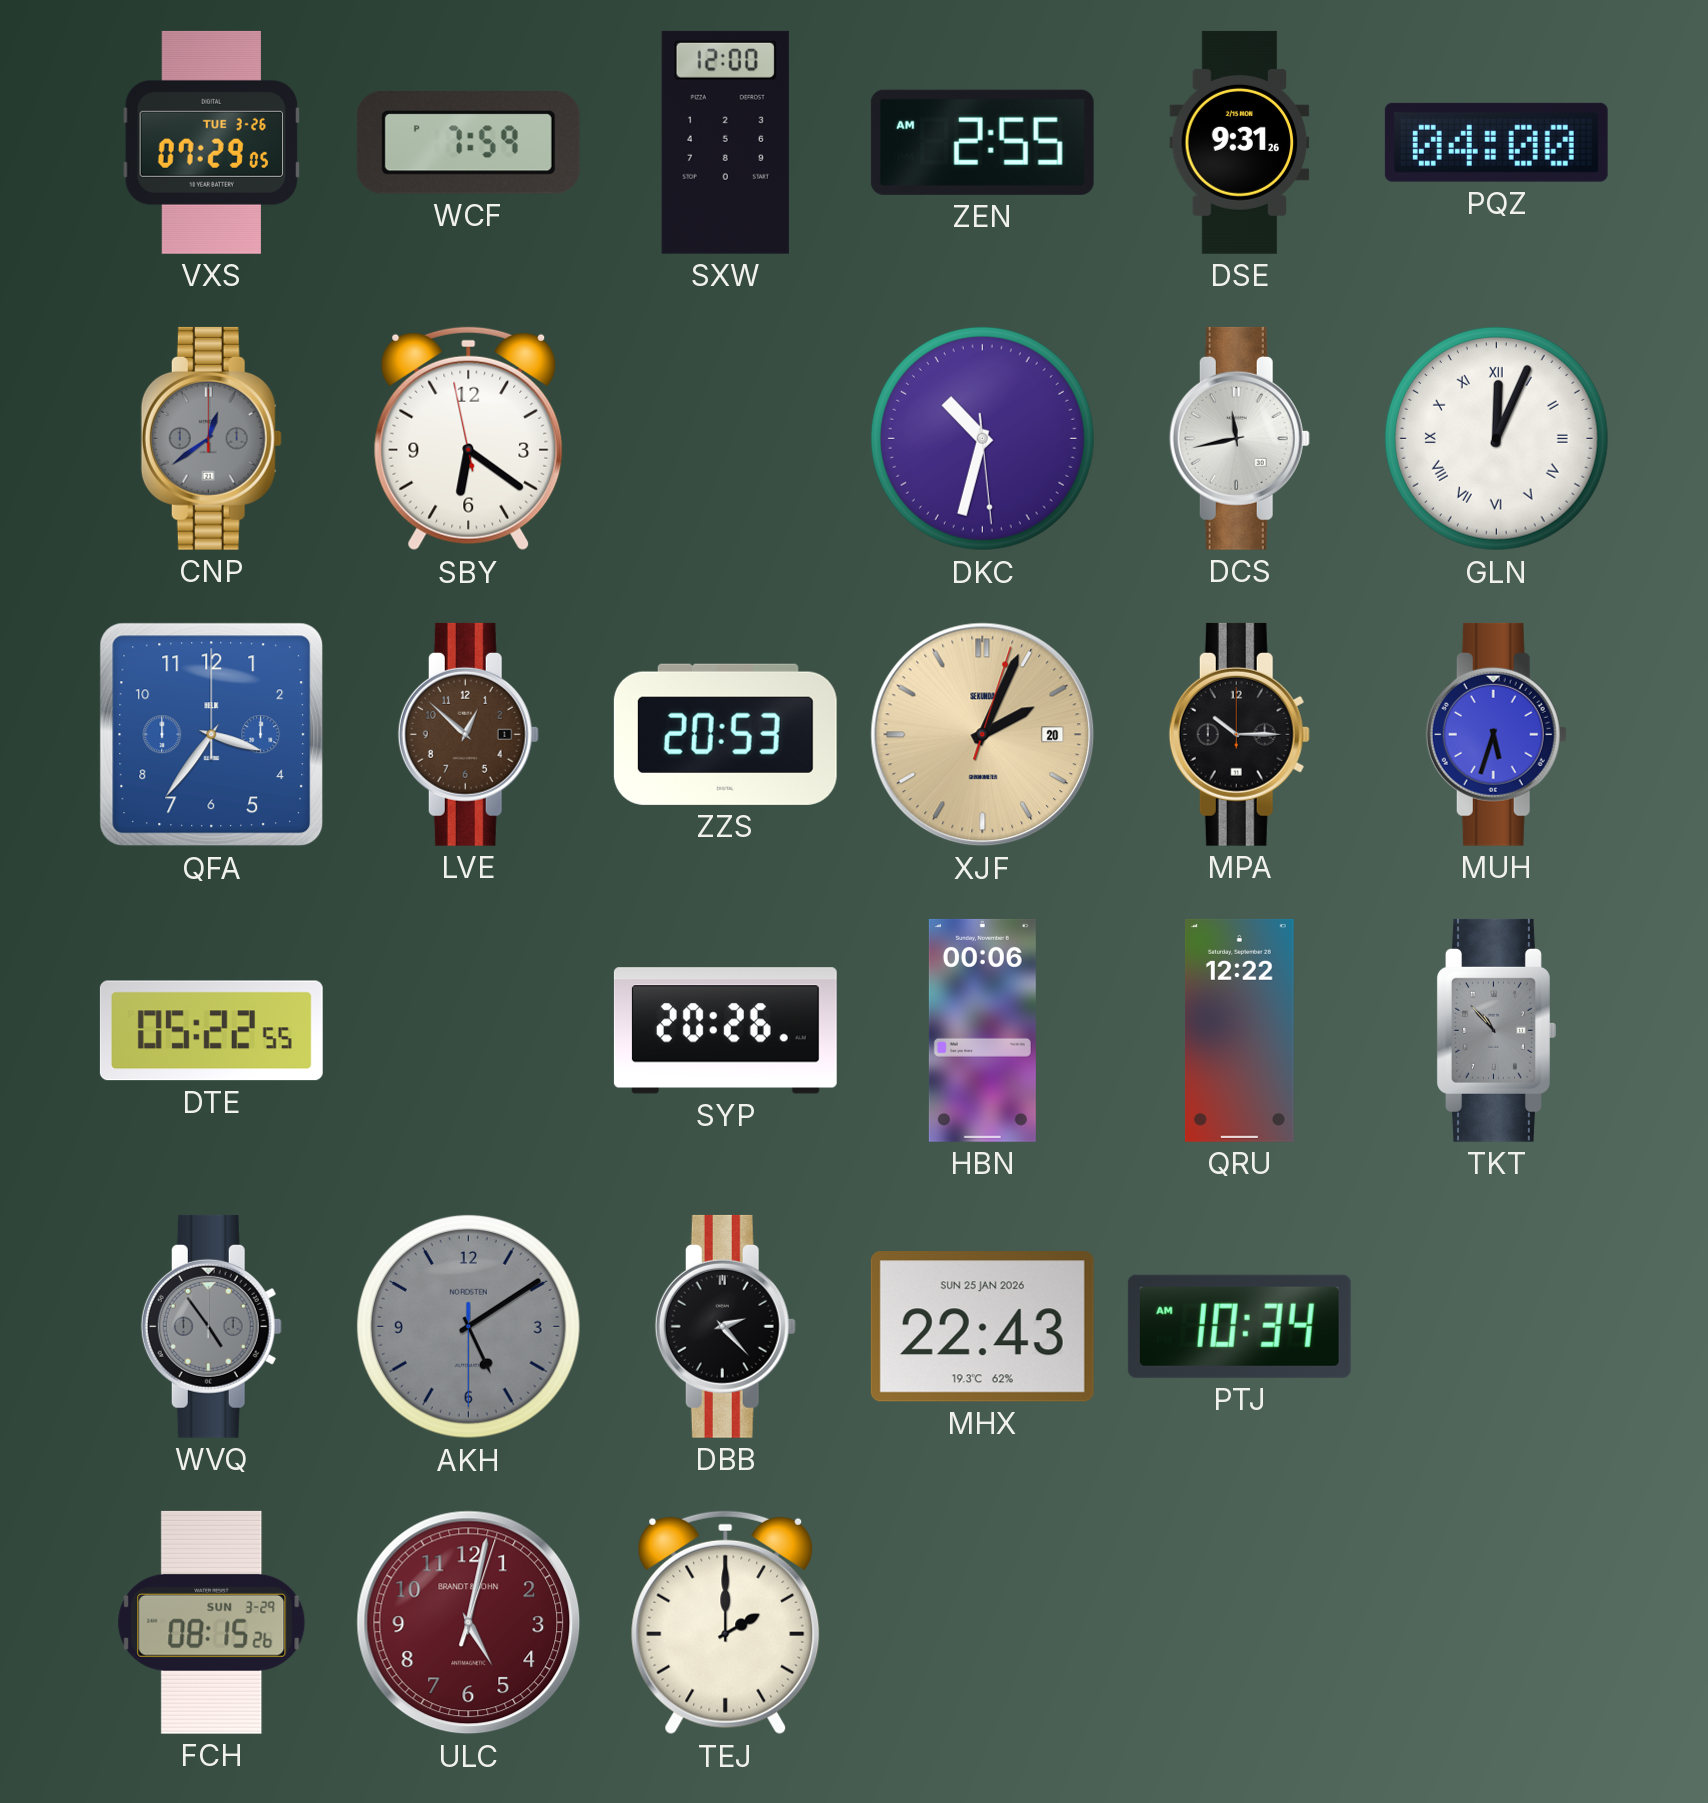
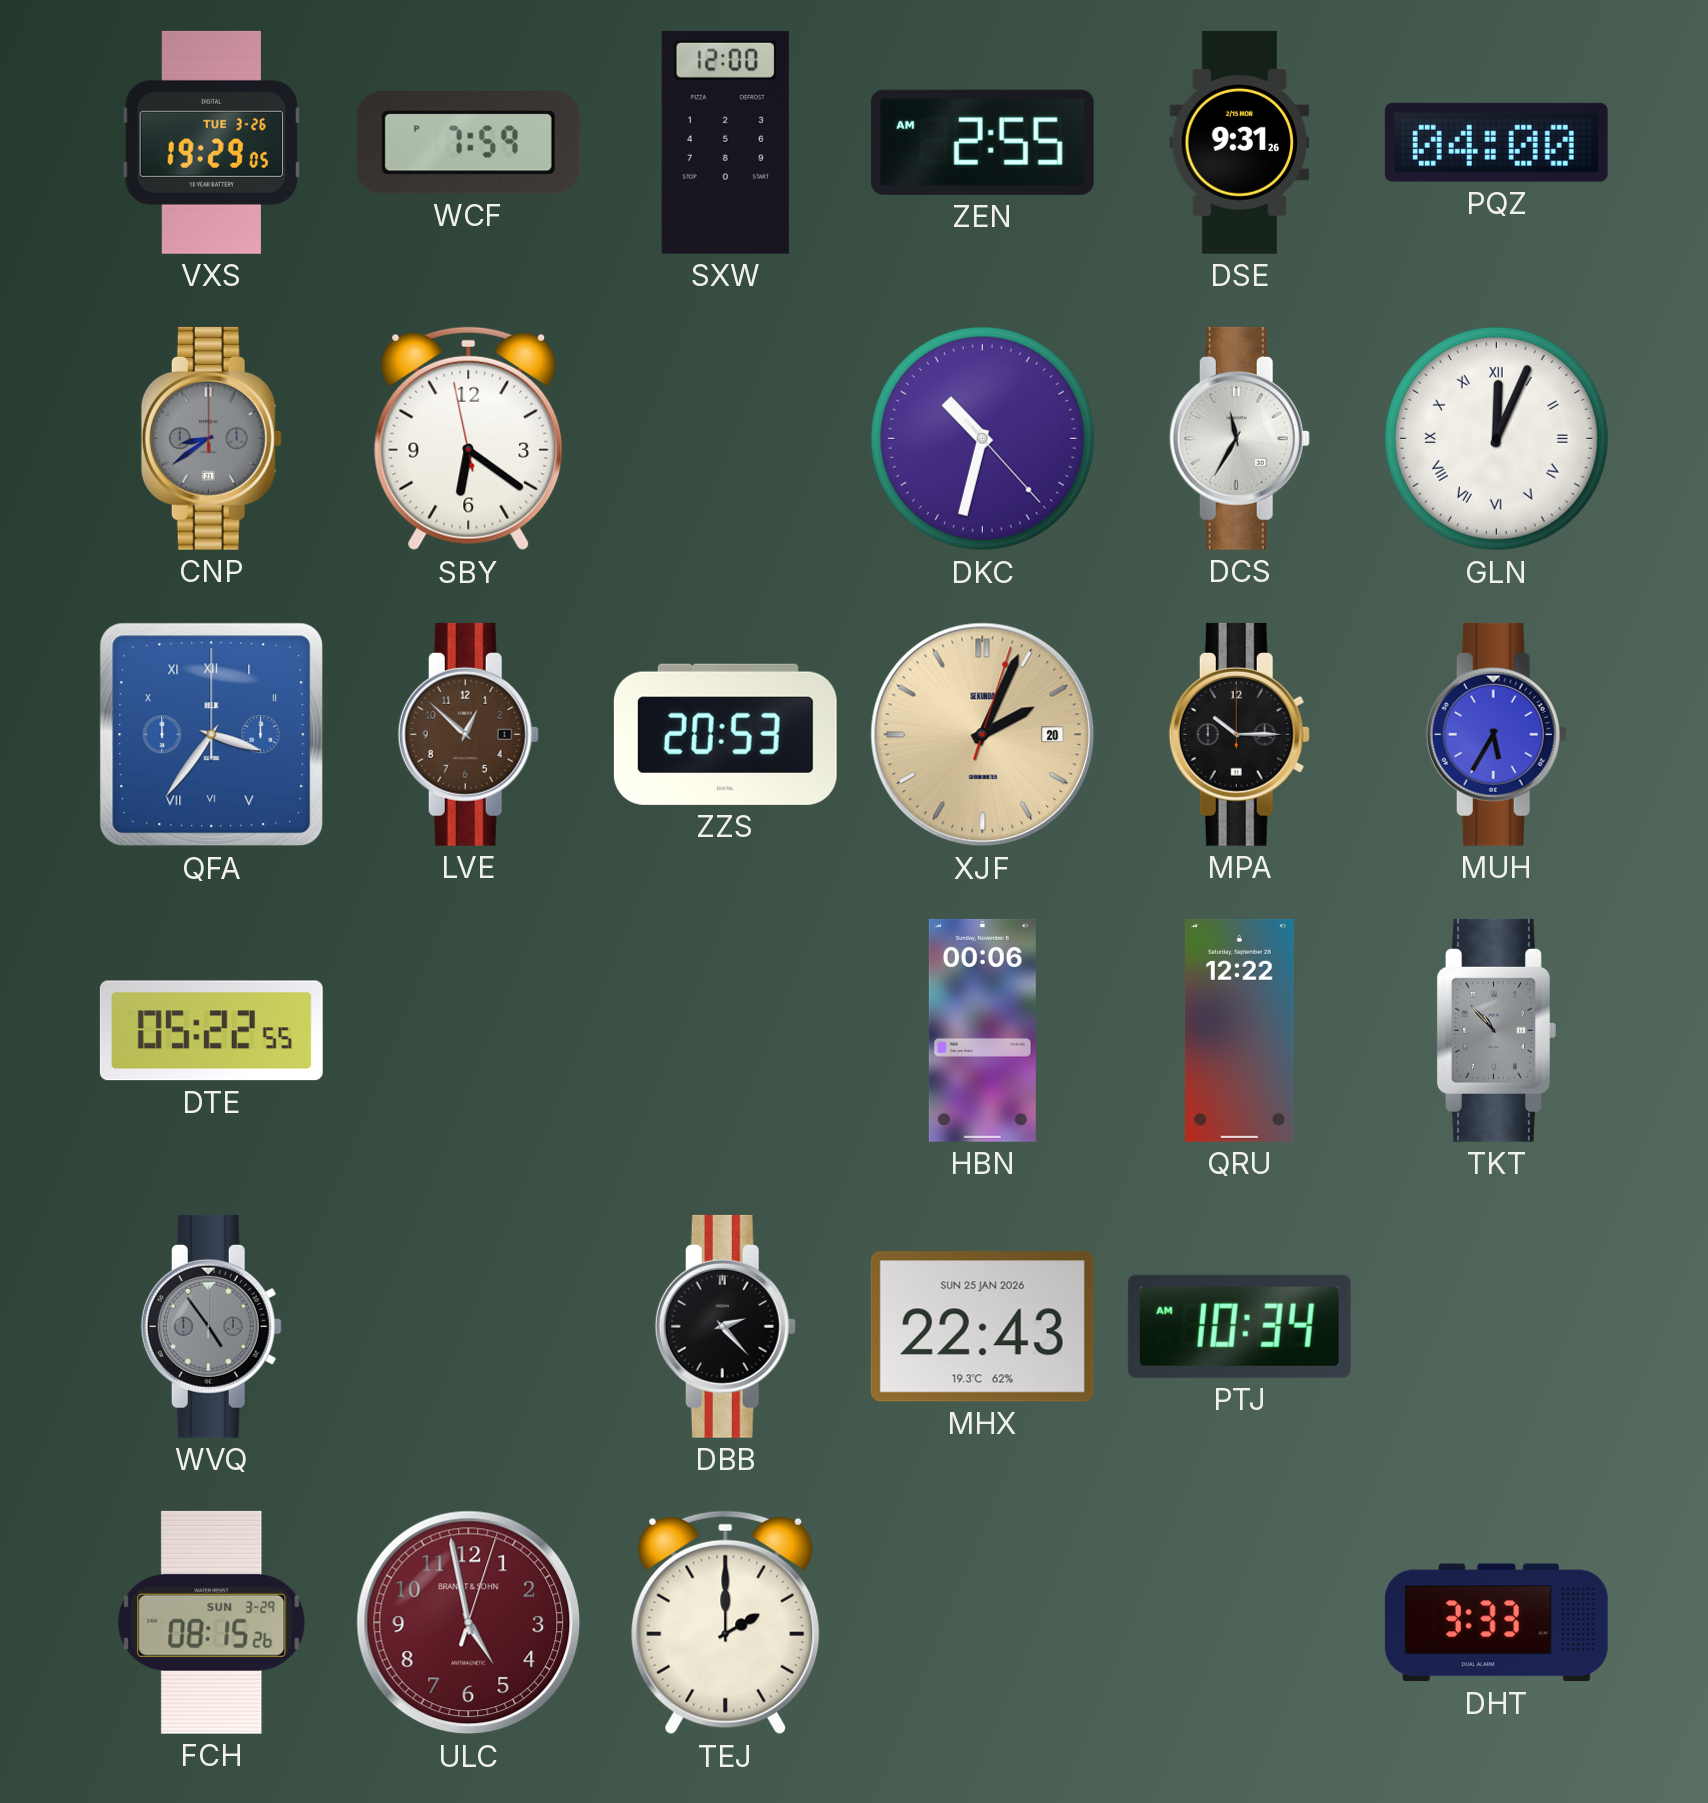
VXS: 07:29 -> 19:29
CNP: 12:39 -> 8:39
DKC: 10:32:29 -> 10:32:23
DCS: 11:43 -> 11:35
QFA numerals: Arabic -> Roman
MUH: 5:33 -> 5:35
SYP: 20:26 -> none
AKH: 5:09 -> none
ULC: 5:02 -> 4:58
DHT: none -> 3:33
